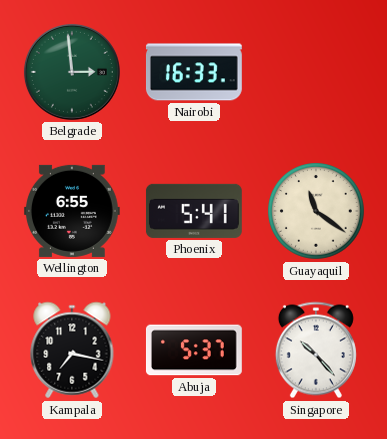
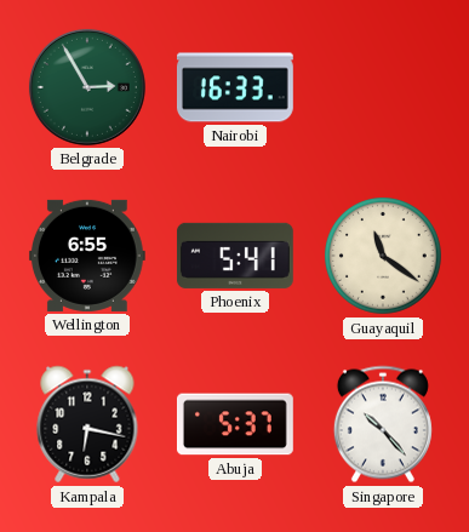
Belgrade: 2:59 -> 2:55
Kampala: 7:17 -> 6:17
